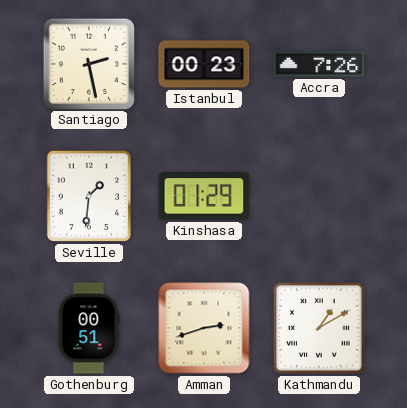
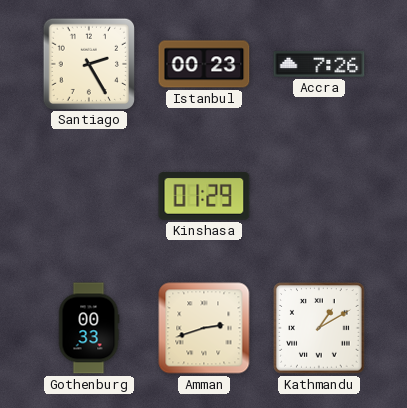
Santiago: 2:28 -> 2:25
Seville: 1:31 -> none
Gothenburg: 00:51 -> 00:33
